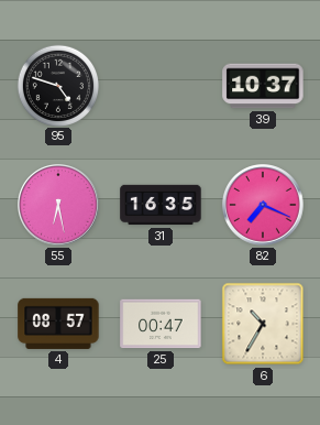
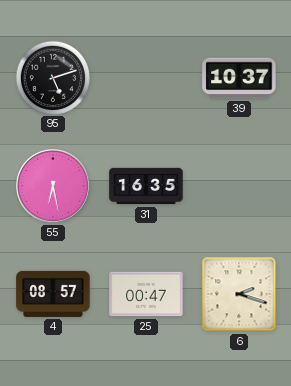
95: 4:48 -> 5:12
82: 7:19 -> none
6: 10:35 -> 2:18
